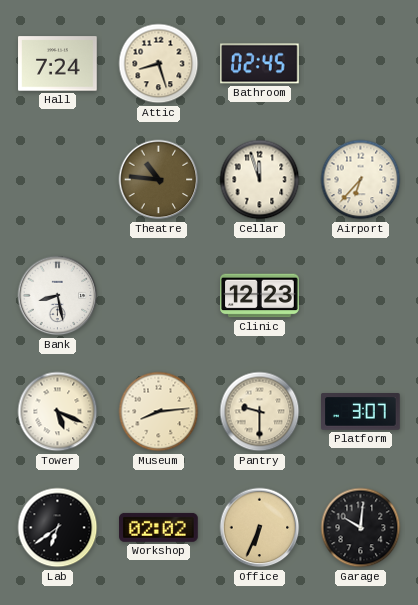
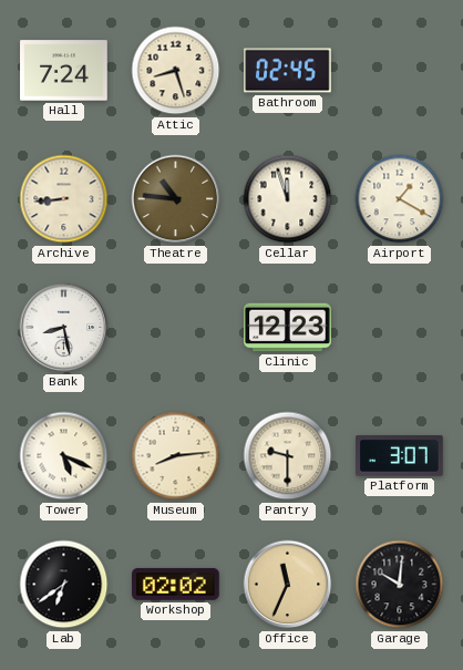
Archive: none -> 8:44
Airport: 6:37 -> 1:20
Office: 6:34 -> 11:34
